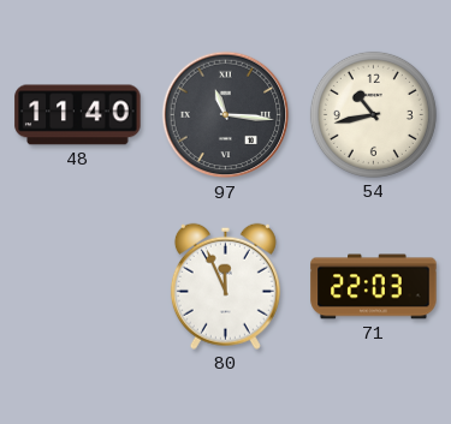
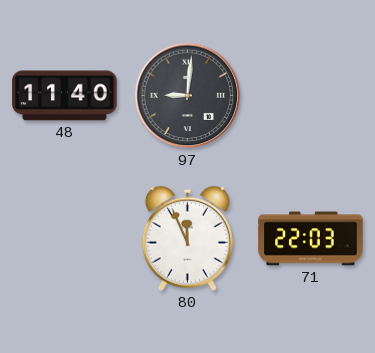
97: 11:16 -> 9:01
54: 10:43 -> none
